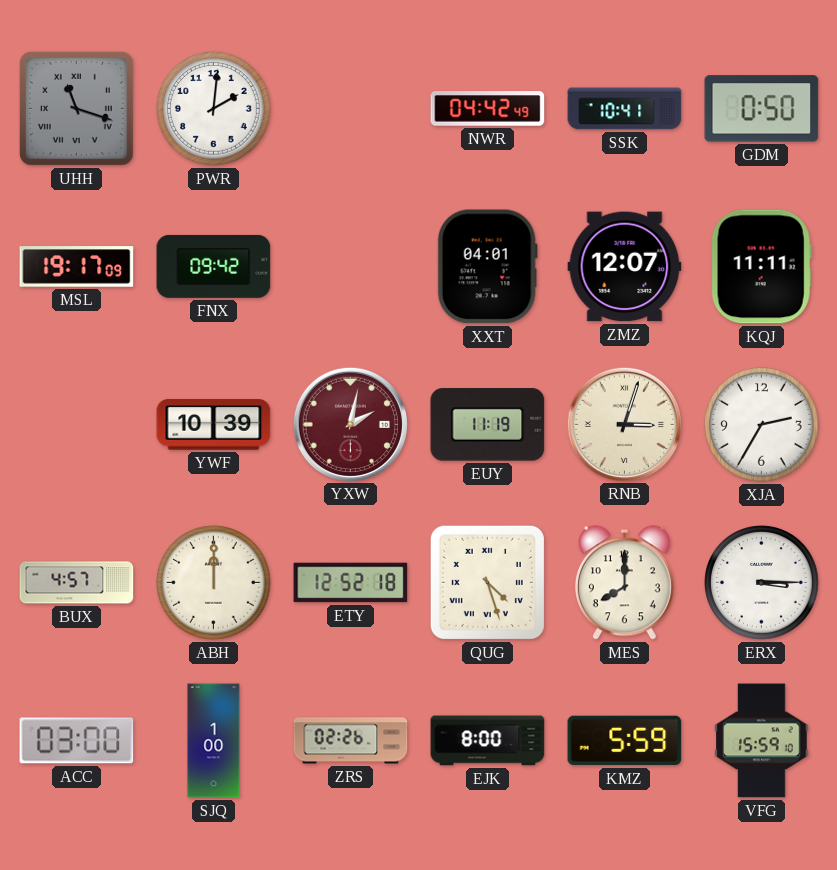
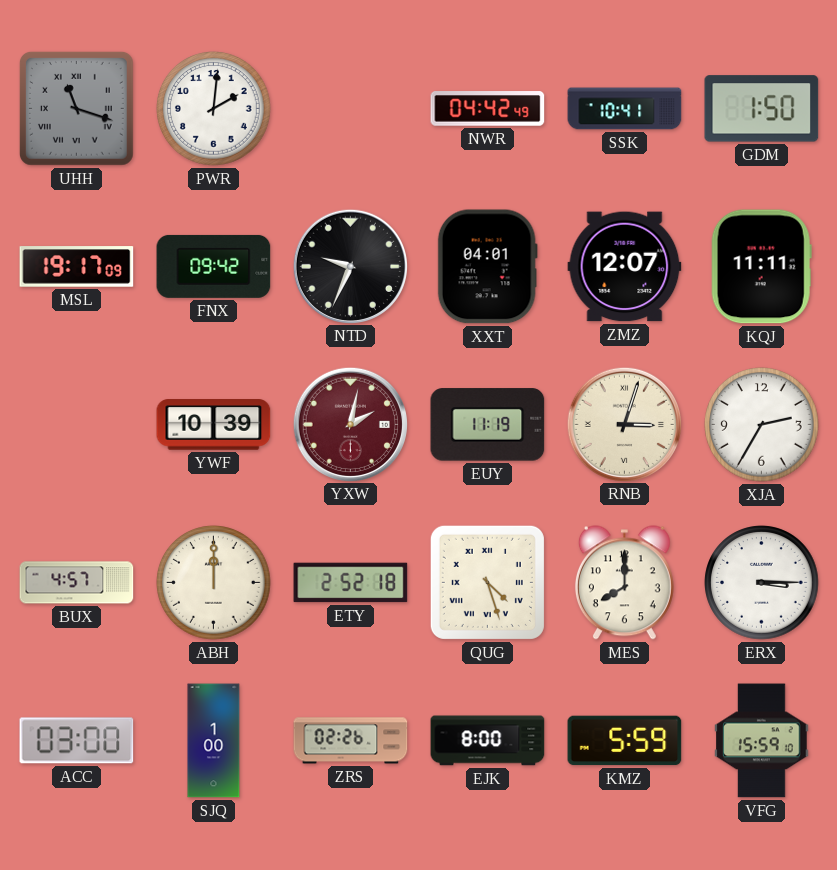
GDM: 0:50 -> 1:50
NTD: none -> 9:34
ETY: 12:52 -> 2:52
